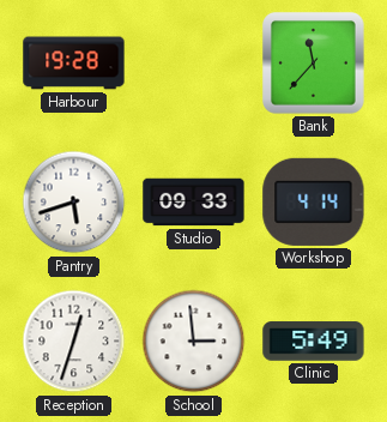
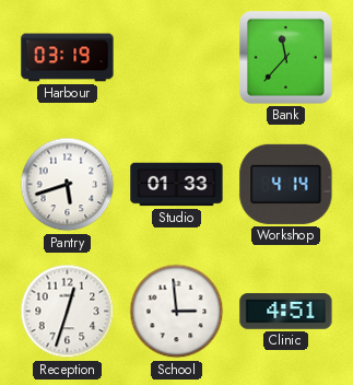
Harbour: 19:28 -> 03:19
Studio: 09:33 -> 01:33
Clinic: 5:49 -> 4:51
